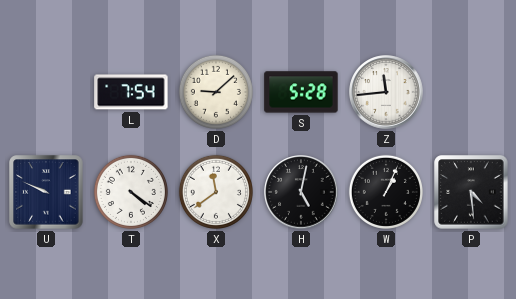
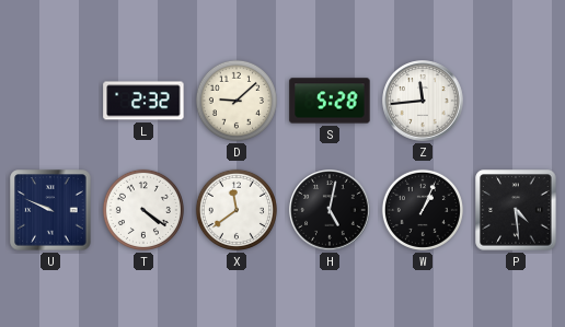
L: 7:54 -> 2:32
